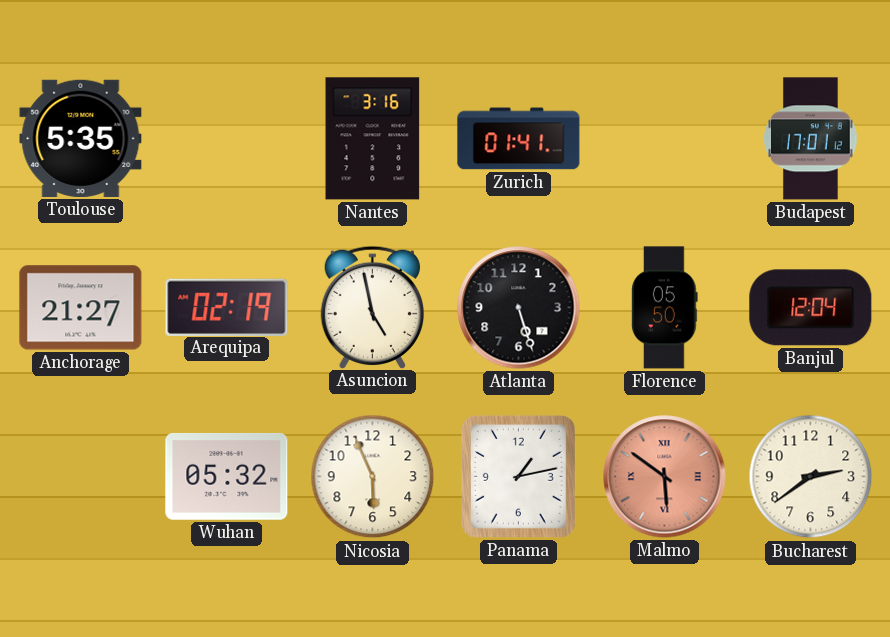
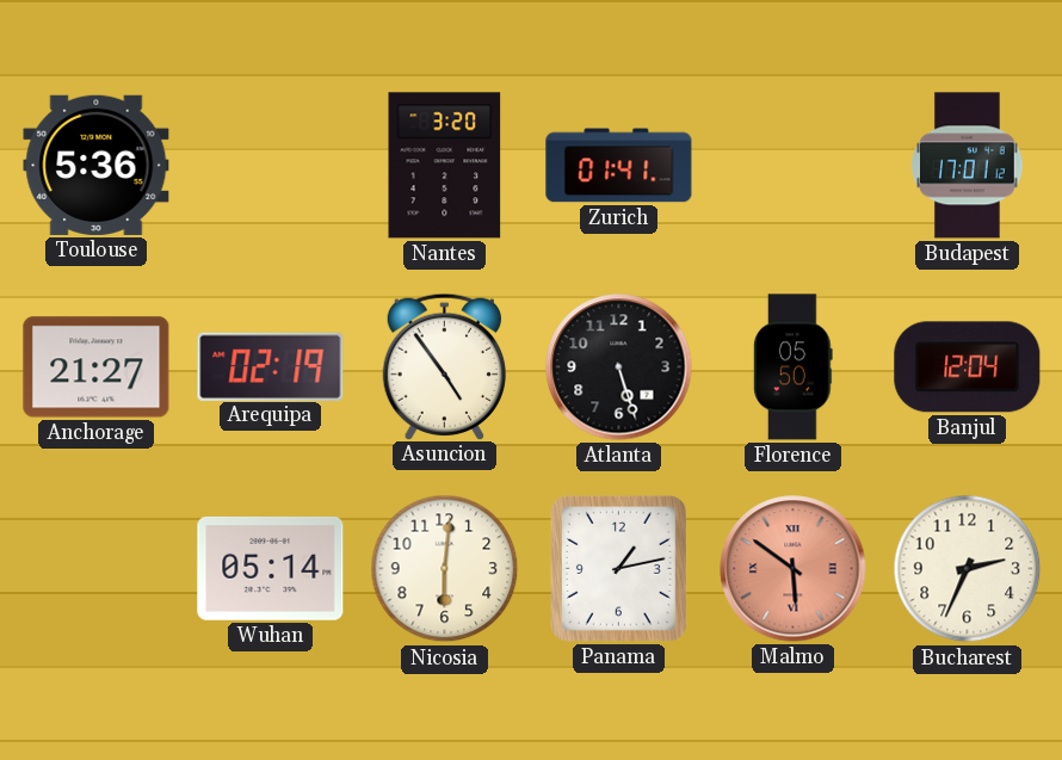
Toulouse: 5:35 -> 5:36
Nantes: 3:16 -> 3:20
Asuncion: 4:58 -> 4:54
Wuhan: 05:32 -> 05:14
Nicosia: 5:56 -> 6:01
Bucharest: 2:39 -> 2:34
